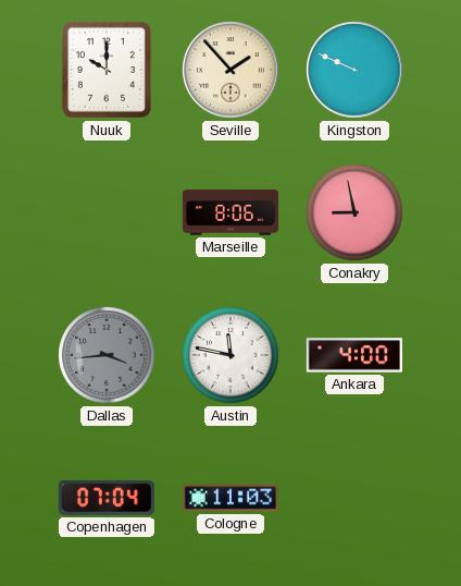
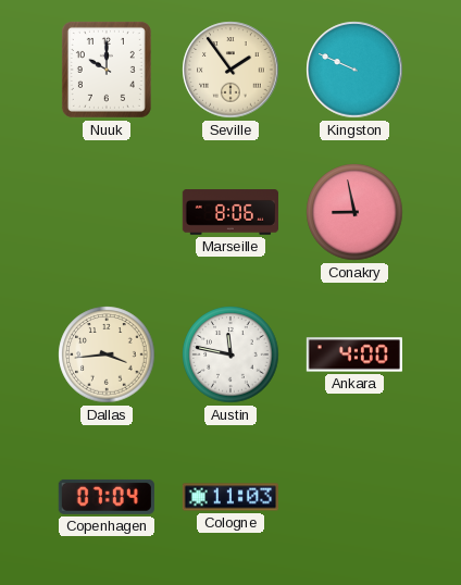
Seville: 1:53 -> 1:54
Dallas dial: grey -> cream
